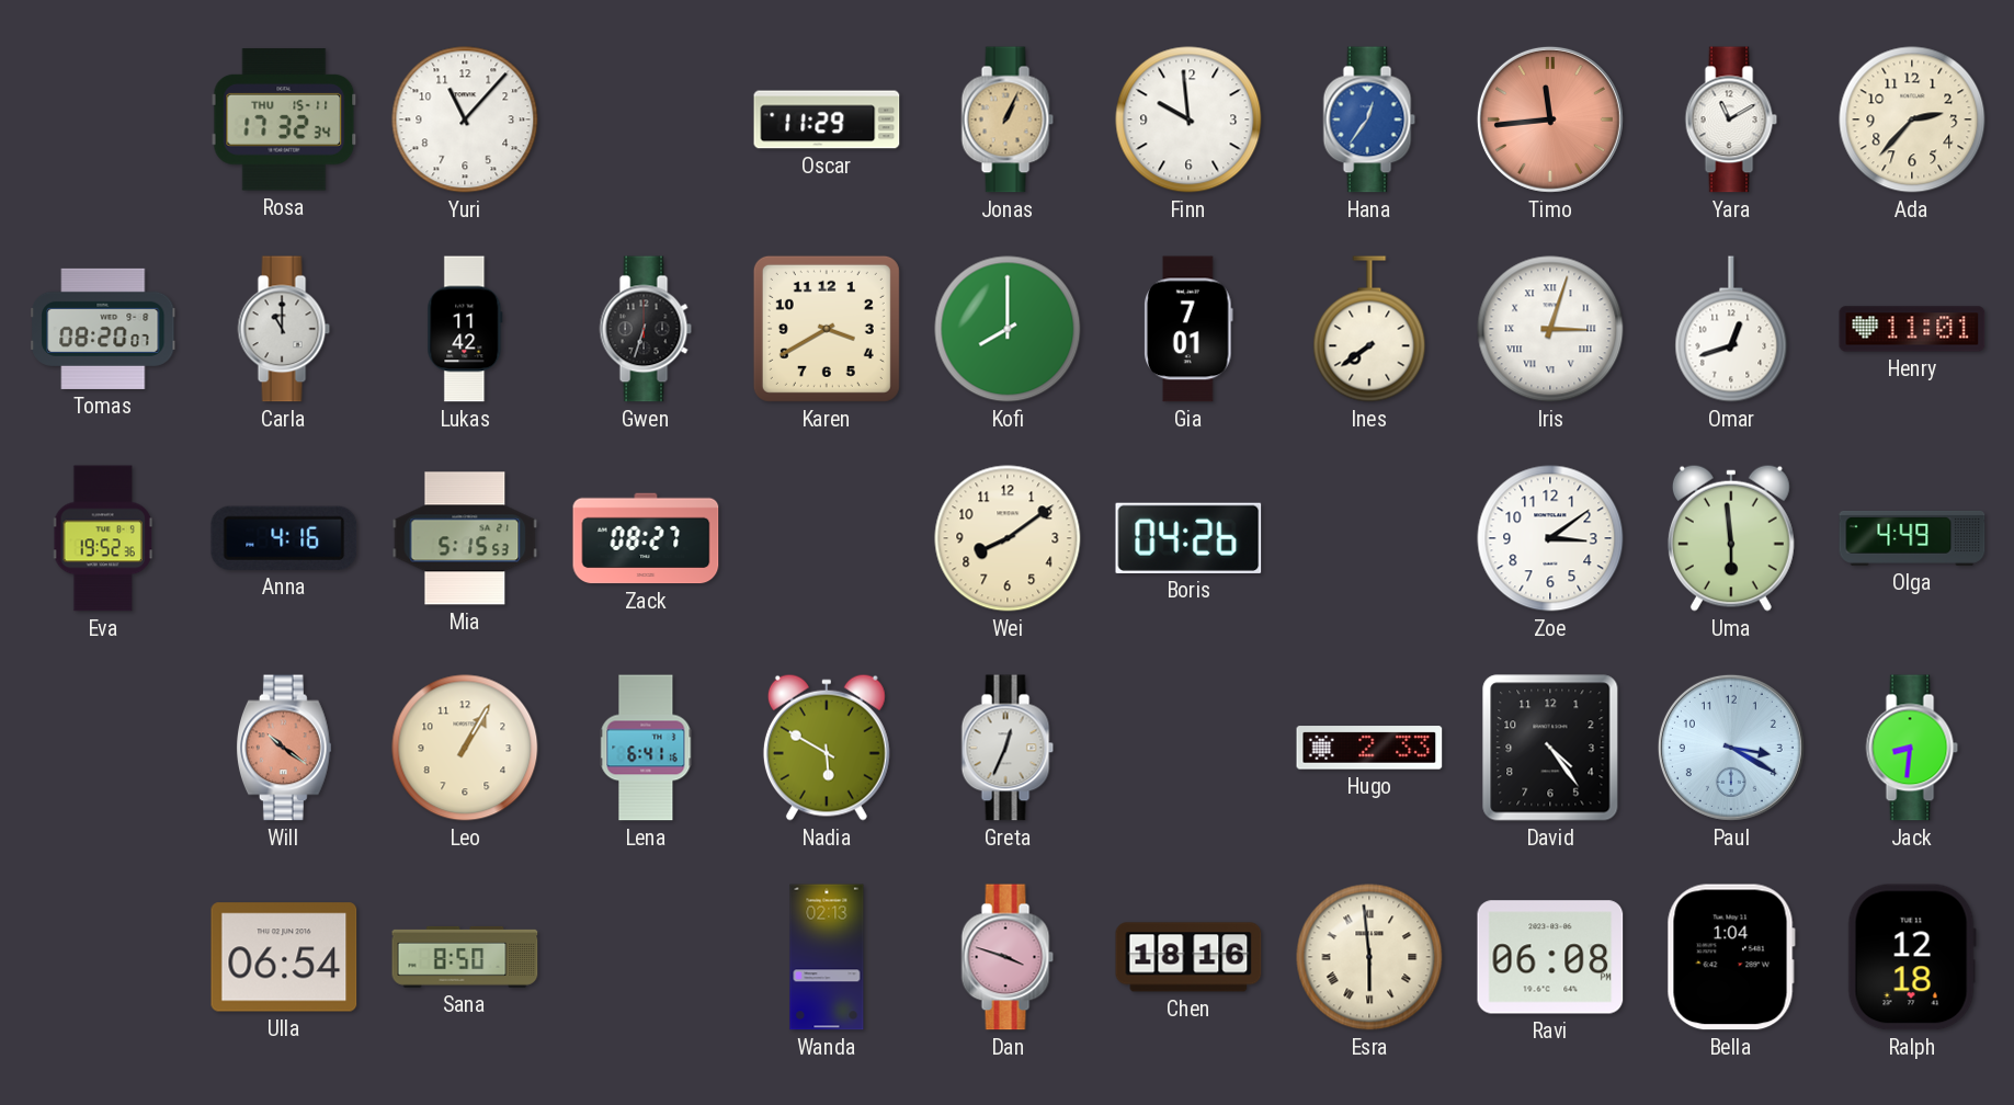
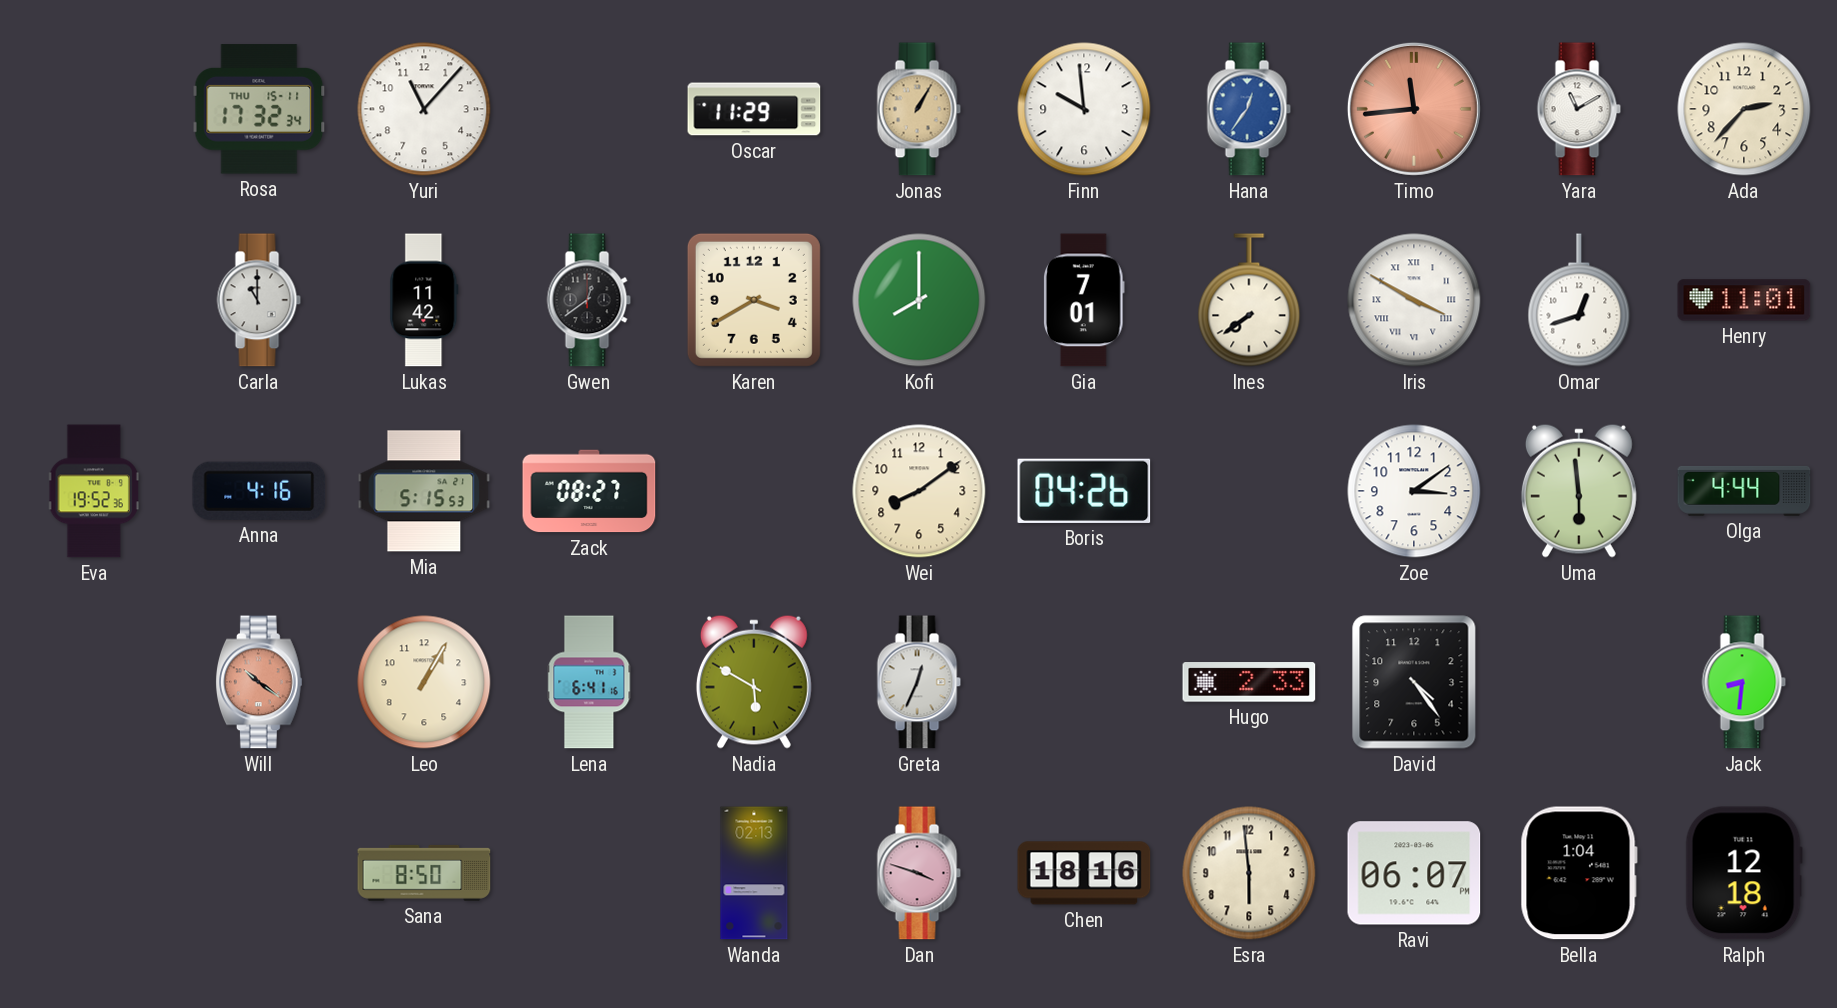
Jonas: 1:04 -> 1:05
Tomas: 08:20 -> none
Gwen: 6:33 -> 12:39
Iris: 3:03 -> 3:50
Olga: 4:49 -> 4:44
Paul: 3:20 -> none
Ulla: 06:54 -> none
Esra numerals: Roman -> Arabic
Ravi: 06:08 -> 06:07
